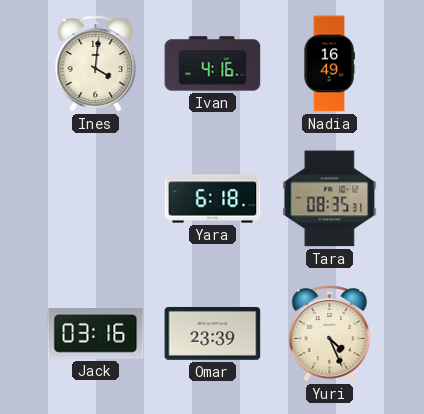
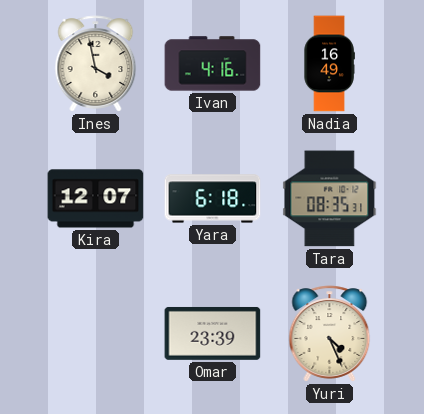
Ines: 4:01 -> 3:58
Kira: none -> 12:07
Jack: 03:16 -> none
